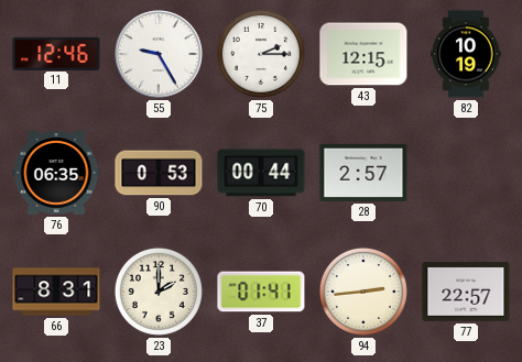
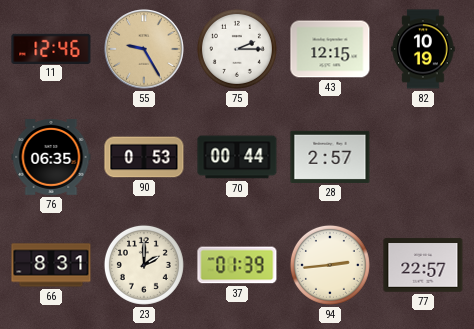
55 dial: white -> champagne
37: 01:41 -> 01:39
